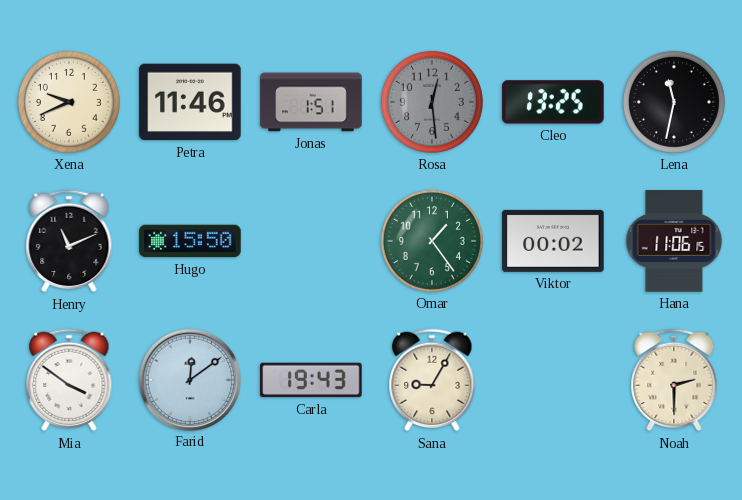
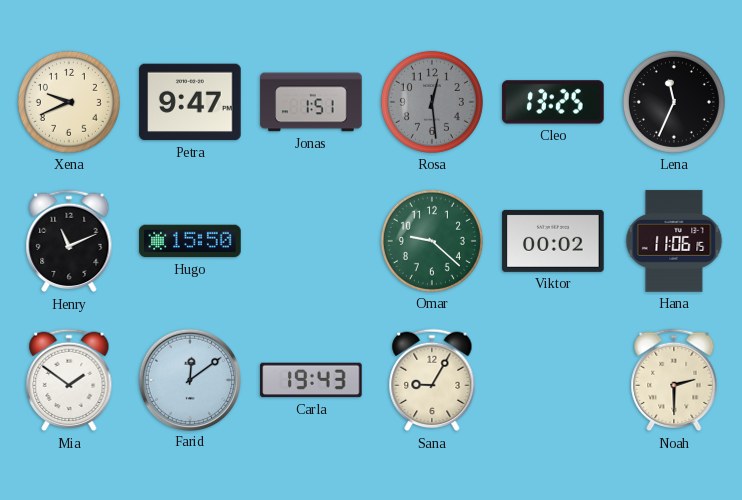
Petra: 11:46 -> 9:47
Lena: 11:32 -> 11:34
Omar: 1:24 -> 9:22
Mia: 3:51 -> 1:51
